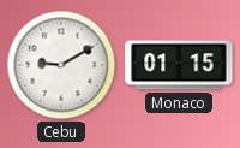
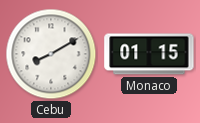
Cebu: 9:10 -> 8:10
